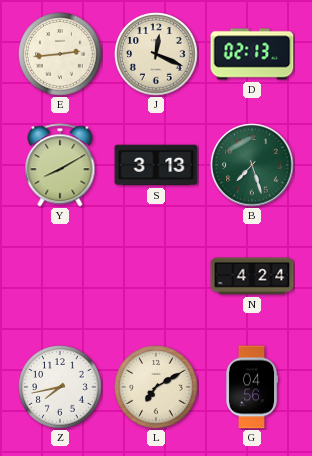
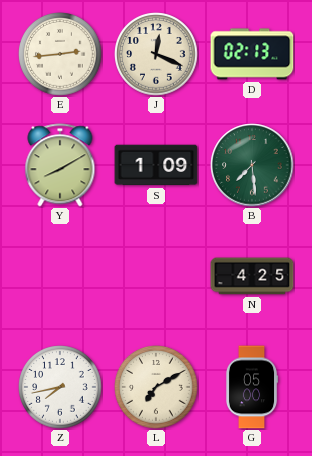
S: 3:13 -> 1:09
B: 7:27 -> 7:29
N: 4:24 -> 4:25
G: 04:56 -> 05:00
